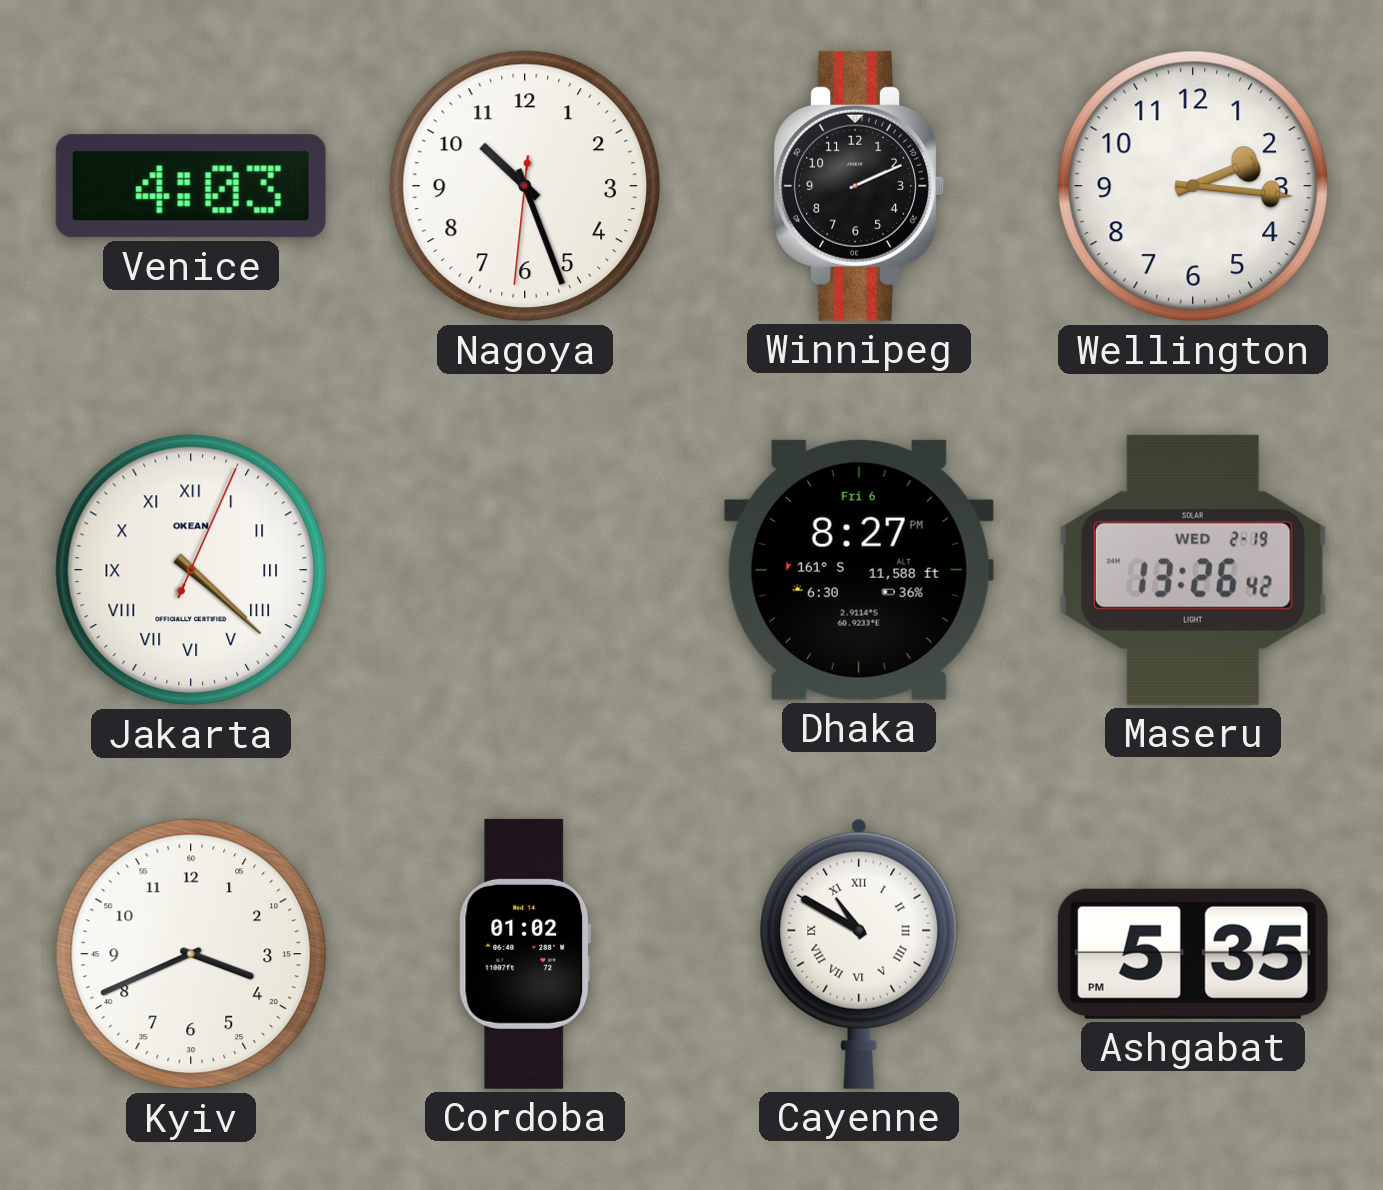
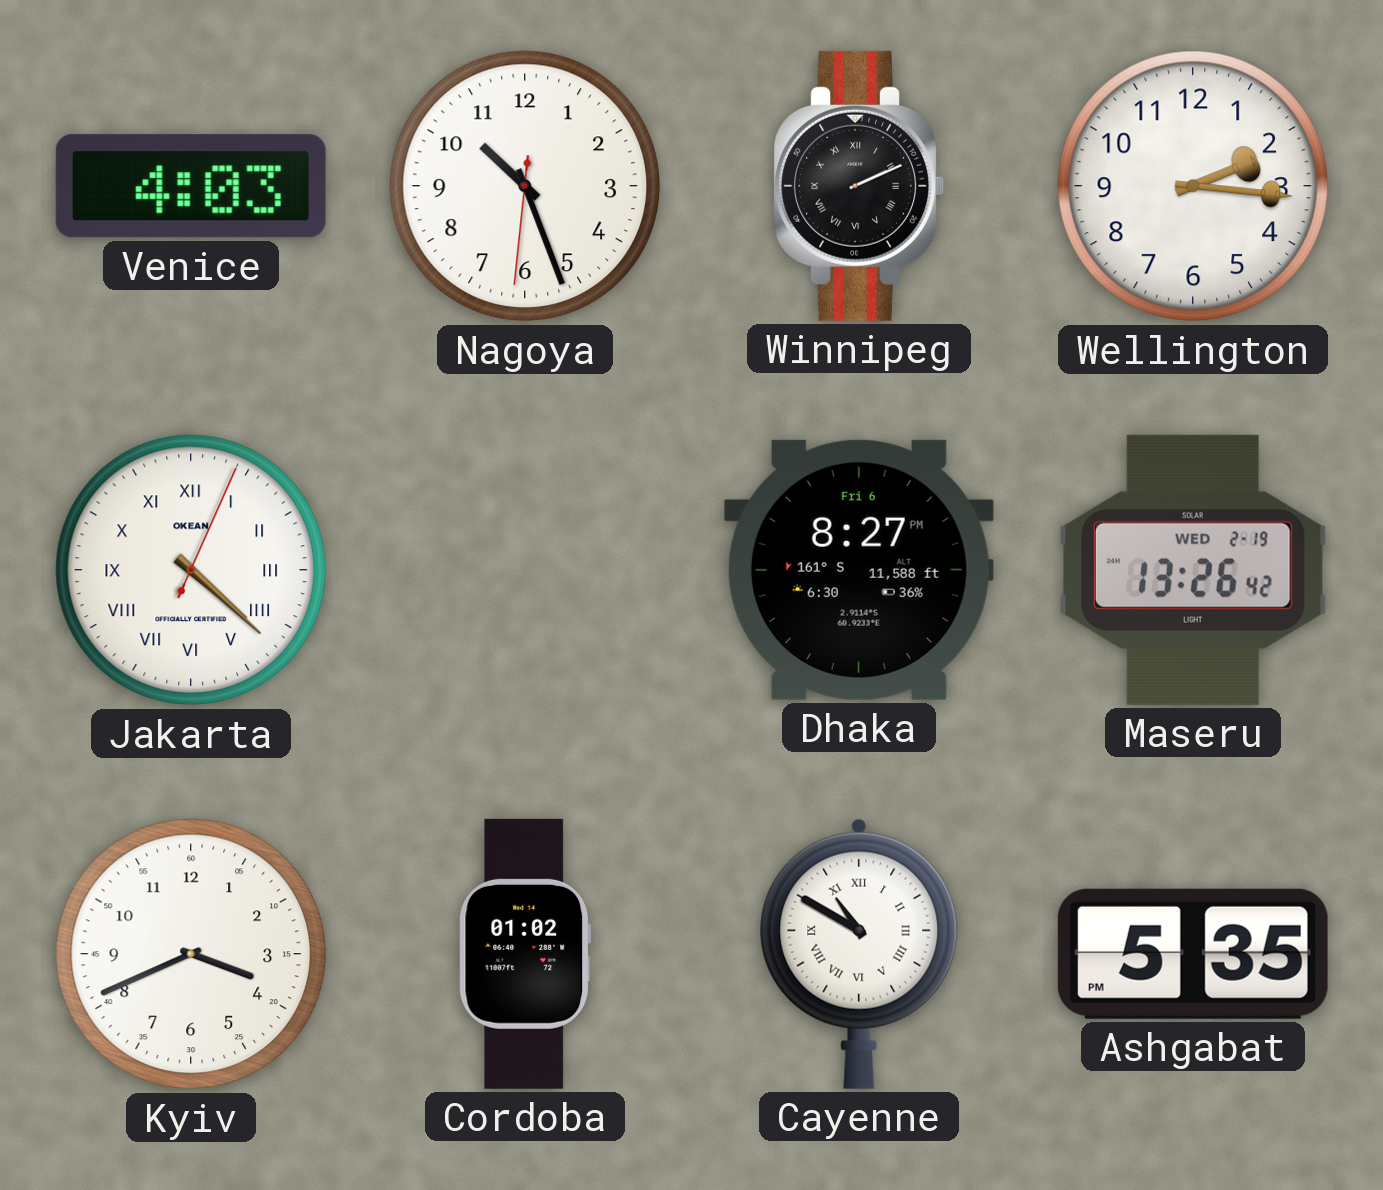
Winnipeg numerals: Arabic -> Roman
